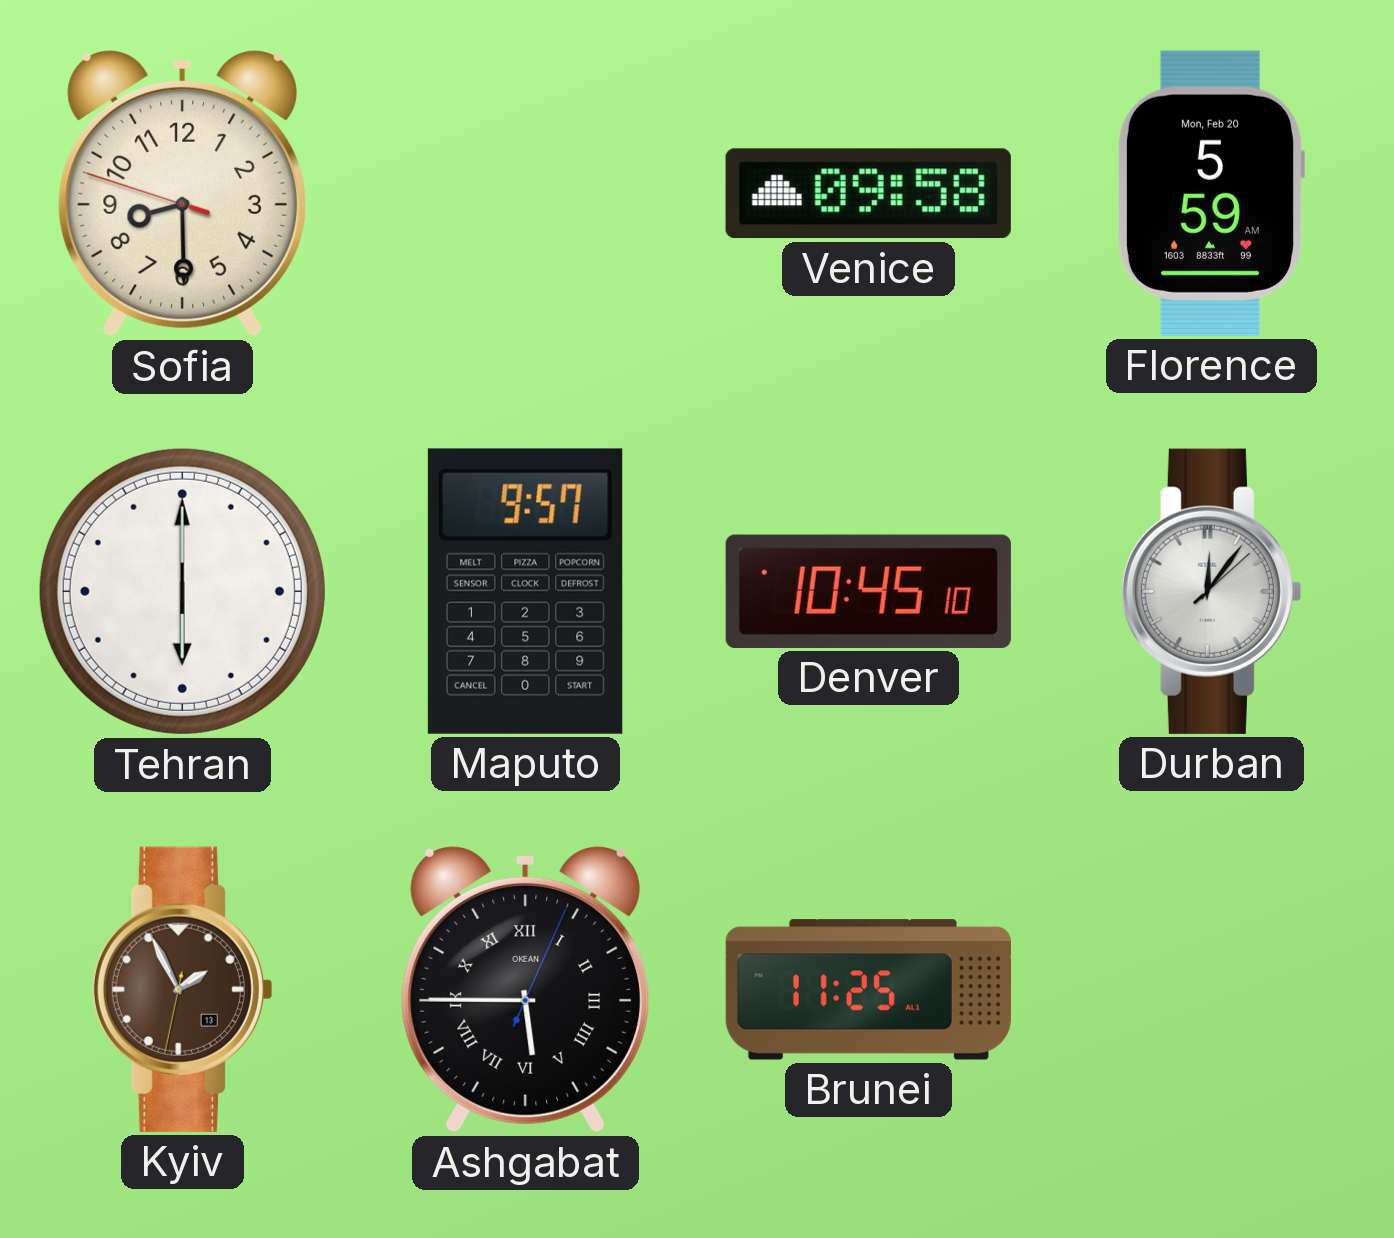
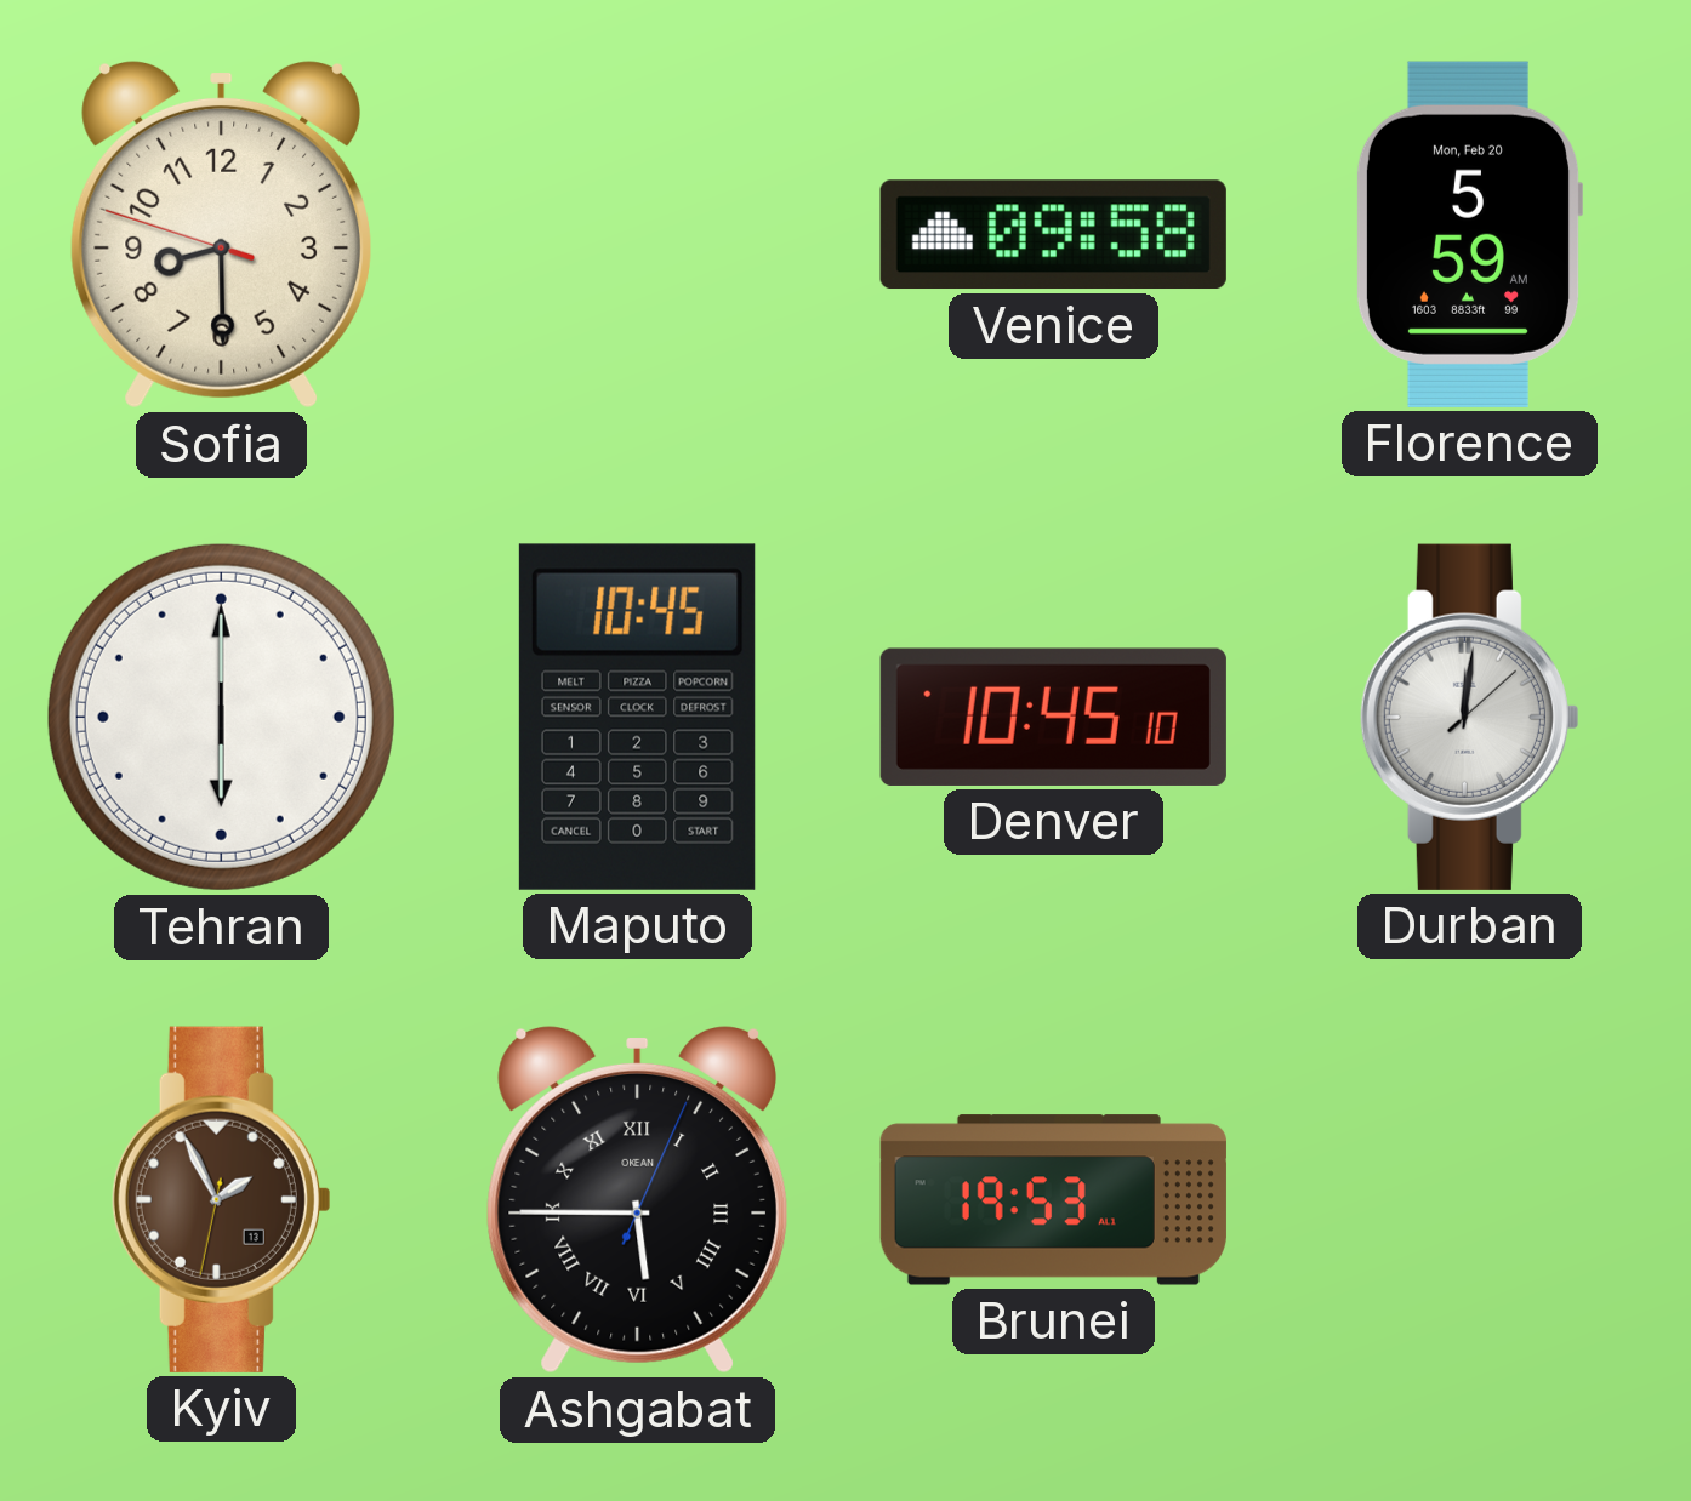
Maputo: 9:57 -> 10:45
Durban: 12:06 -> 12:01
Brunei: 11:25 -> 19:53
